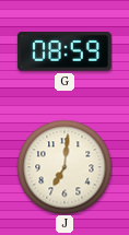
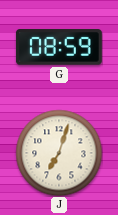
J: 7:01 -> 7:03
